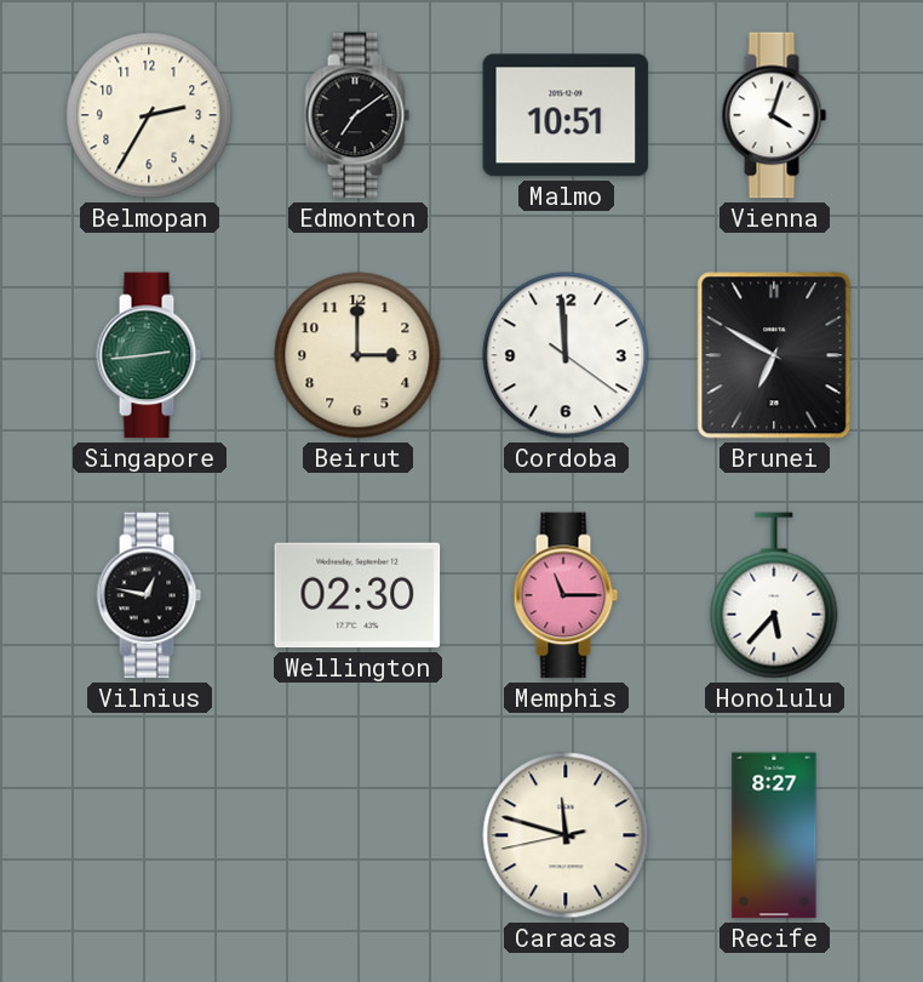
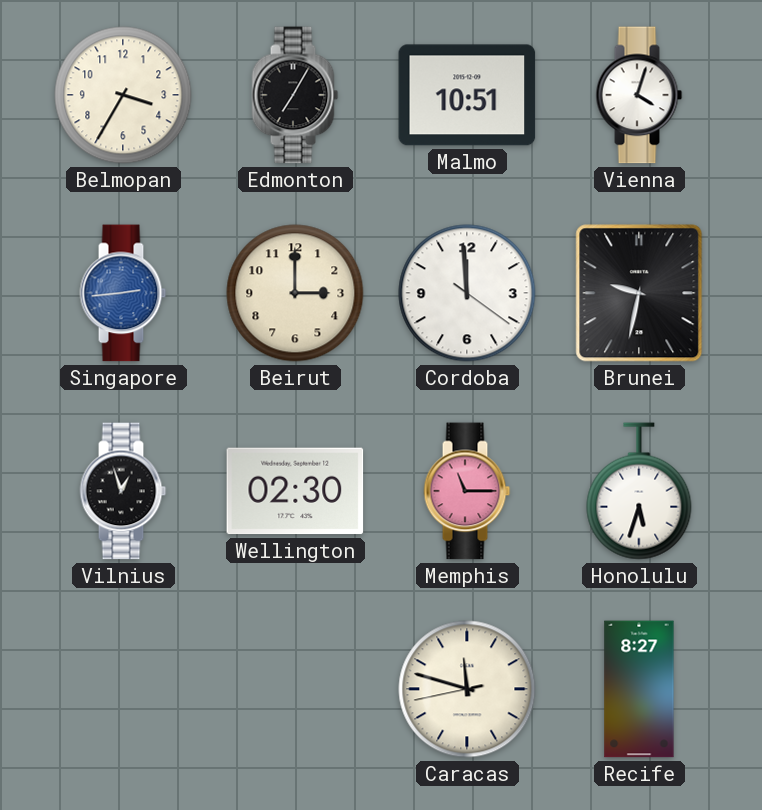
Belmopan: 2:35 -> 3:35
Edmonton: 7:09 -> 7:05
Singapore dial: green -> blue
Brunei: 6:50 -> 9:32
Vilnius: 12:47 -> 12:57
Honolulu: 5:37 -> 5:33
